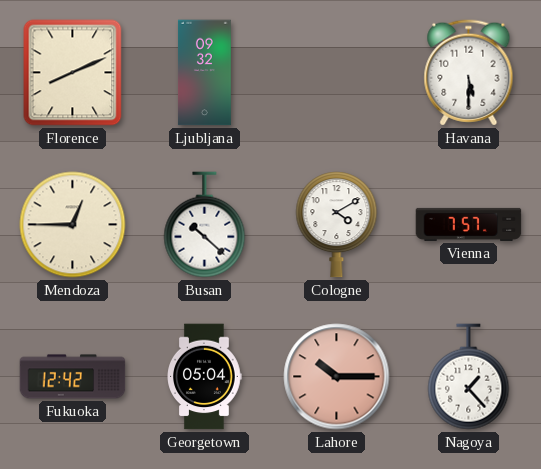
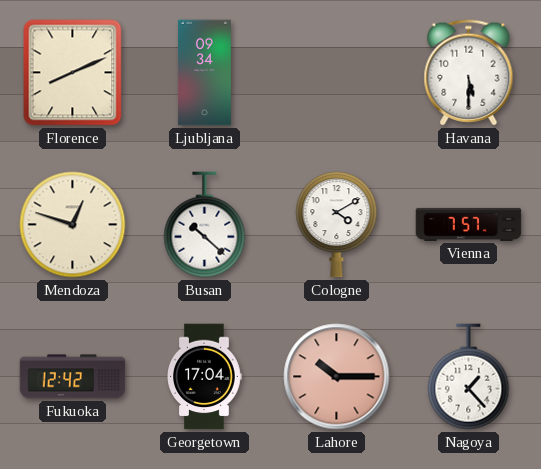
Ljubljana: 09:32 -> 09:34
Mendoza: 12:45 -> 12:48
Georgetown: 05:04 -> 17:04
